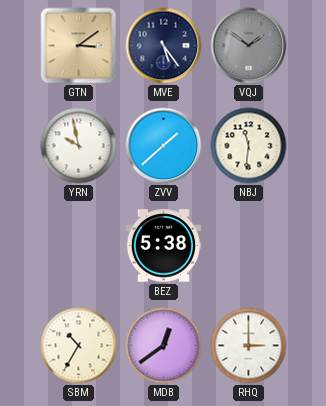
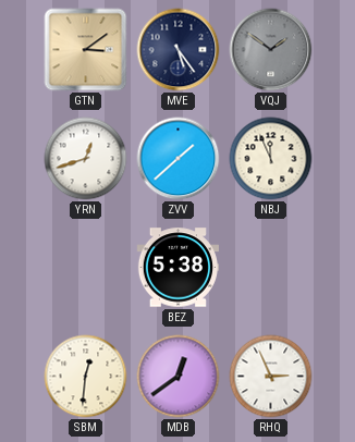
YRN: 9:58 -> 12:42
NBJ: 11:31 -> 11:56
SBM: 10:35 -> 12:31
RHQ: 3:00 -> 2:56
